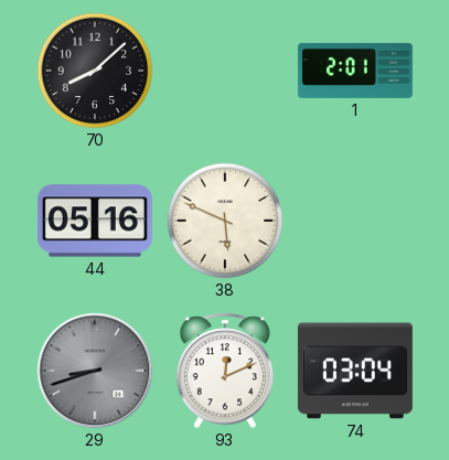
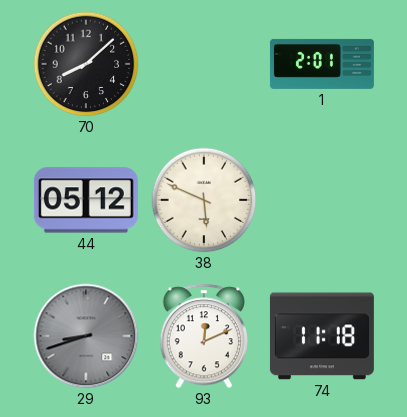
44: 05:16 -> 05:12
74: 03:04 -> 11:18
